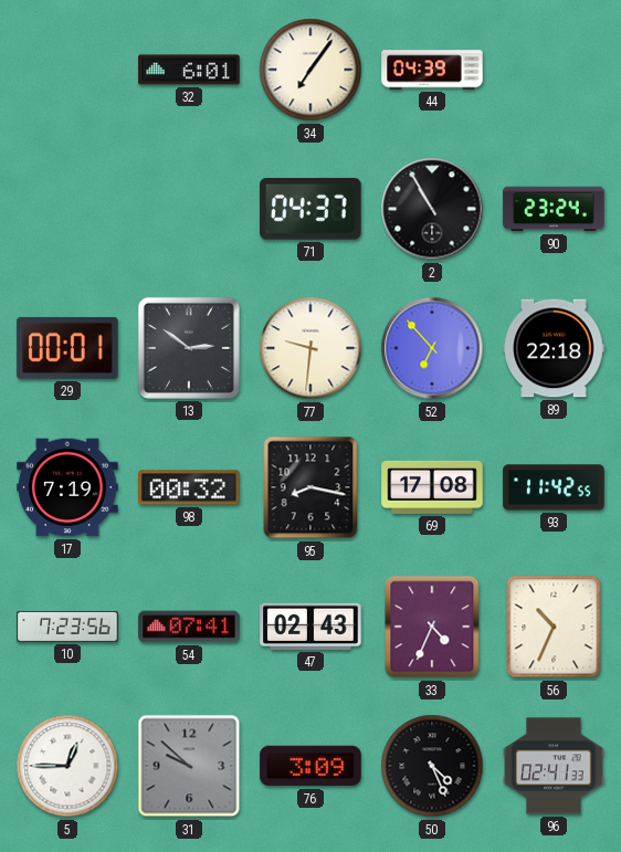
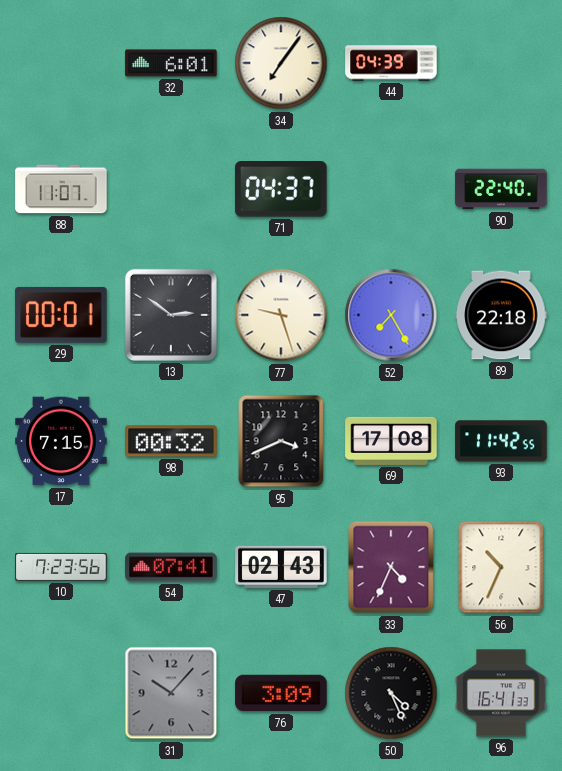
88: none -> 11:07
2: 10:55 -> none
90: 23:24 -> 22:40
77: 9:31 -> 9:27
52: 6:53 -> 7:25
17: 7:19 -> 7:15
95: 8:17 -> 3:41
5: 12:45 -> none
31: 9:52 -> 10:07
96: 02:41 -> 16:41
